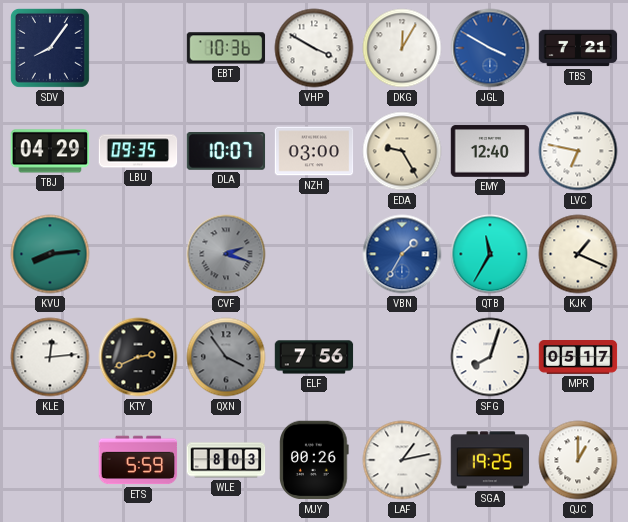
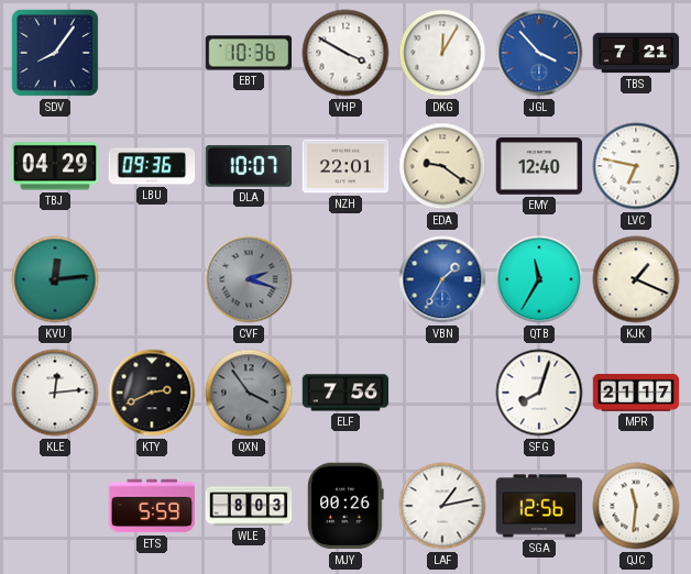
JGL: 3:50 -> 3:53
LBU: 09:35 -> 09:36
NZH: 03:00 -> 22:01
EDA: 9:25 -> 9:21
KVU: 8:14 -> 12:14
MPR: 05:17 -> 21:17
SGA: 19:25 -> 12:56
QJC: 1:00 -> 11:31
